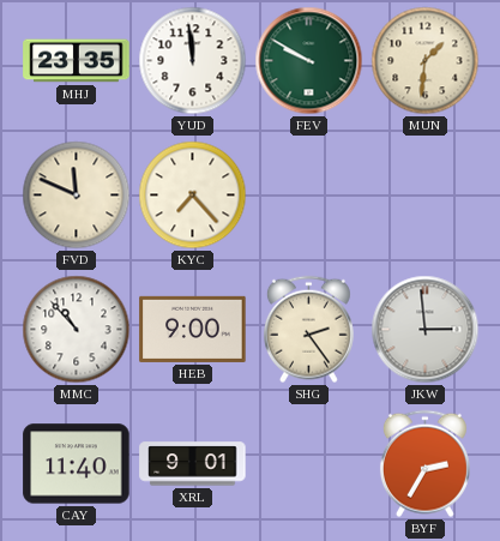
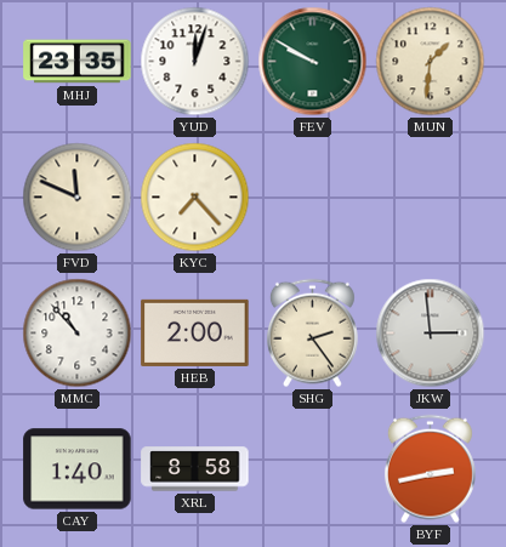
YUD: 11:59 -> 12:03
HEB: 9:00 -> 2:00
CAY: 11:40 -> 1:40
XRL: 9:01 -> 8:58
BYF: 2:35 -> 2:43
